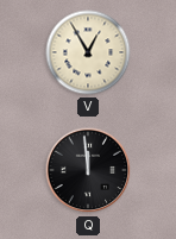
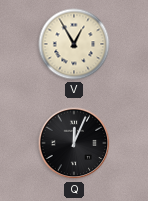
Q: 11:59 -> 12:04
